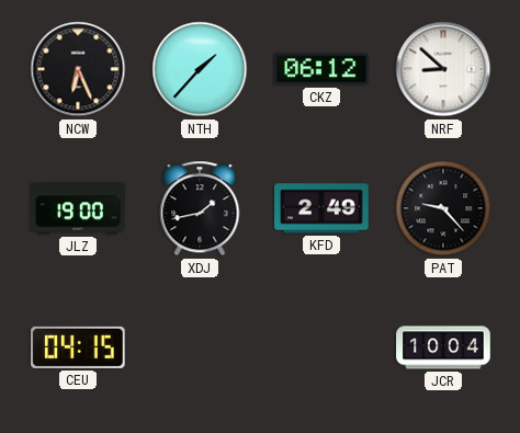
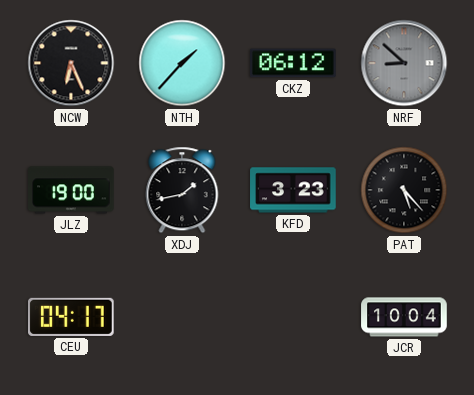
NRF dial: white -> grey
KFD: 2:49 -> 3:23
PAT: 9:23 -> 5:23
CEU: 04:15 -> 04:17
